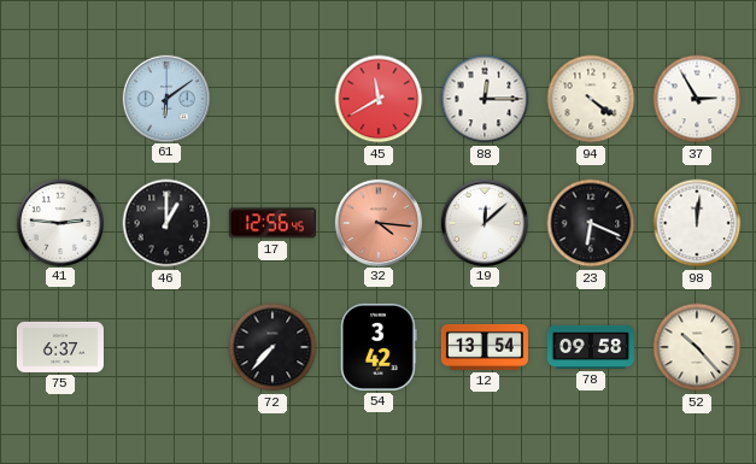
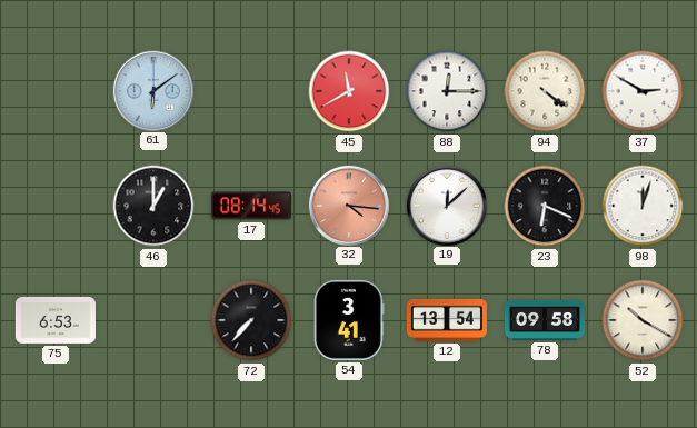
37: 2:55 -> 2:50
41: 2:46 -> none
17: 12:56 -> 08:14
98: 12:01 -> 12:03
75: 6:37 -> 6:53
54: 3:42 -> 3:41
52: 10:23 -> 10:20
